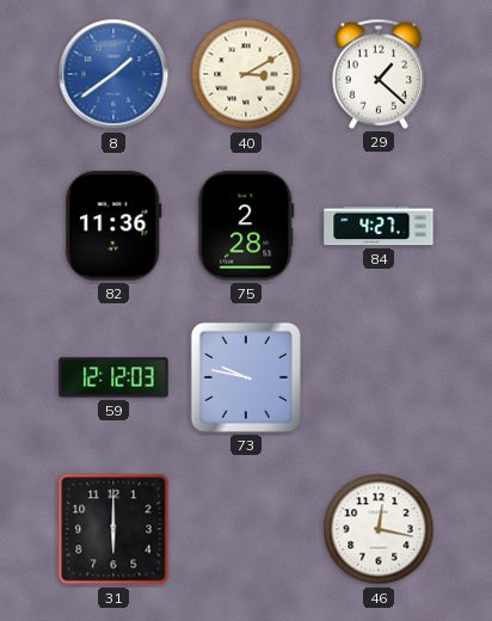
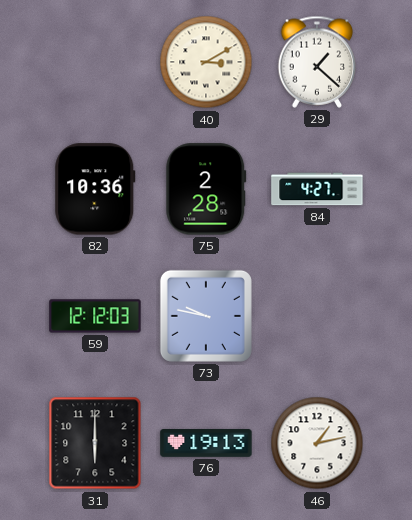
8: 1:39 -> none
82: 11:36 -> 10:36
76: none -> 19:13
46: 12:17 -> 1:13
